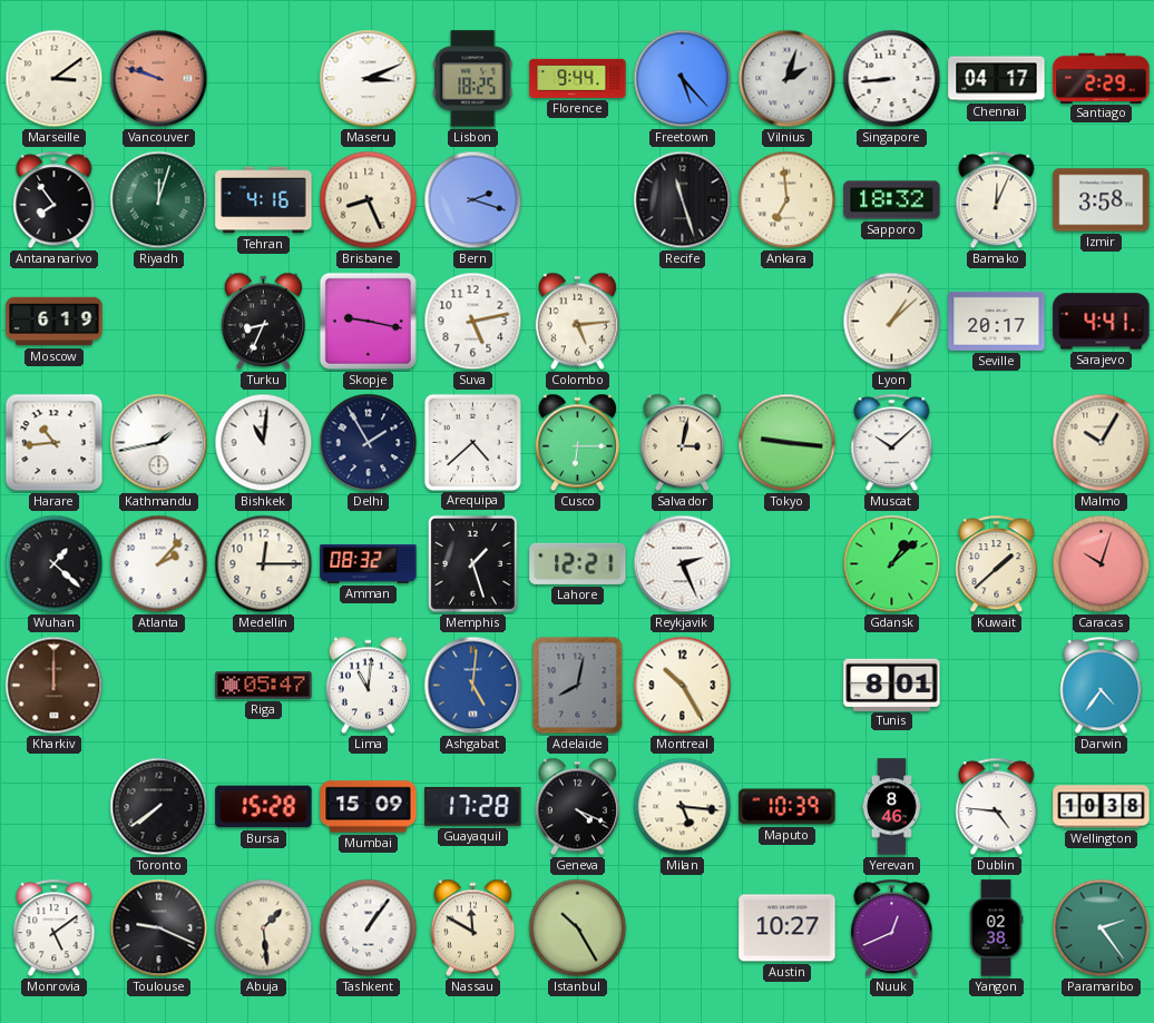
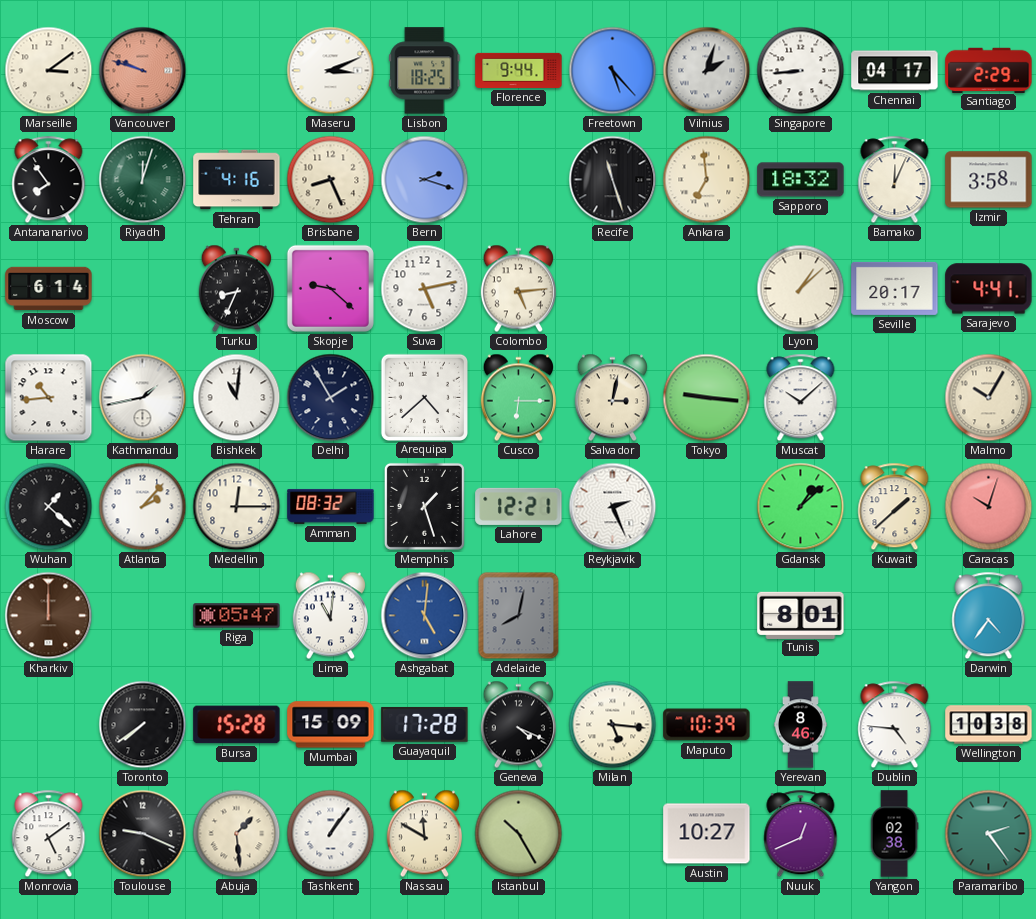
Moscow: 6:19 -> 6:14
Skopje: 9:17 -> 9:22
Montreal: 10:25 -> none
